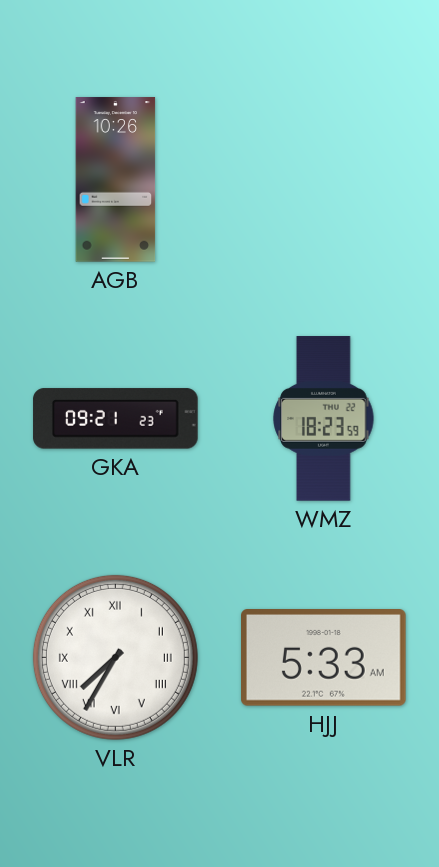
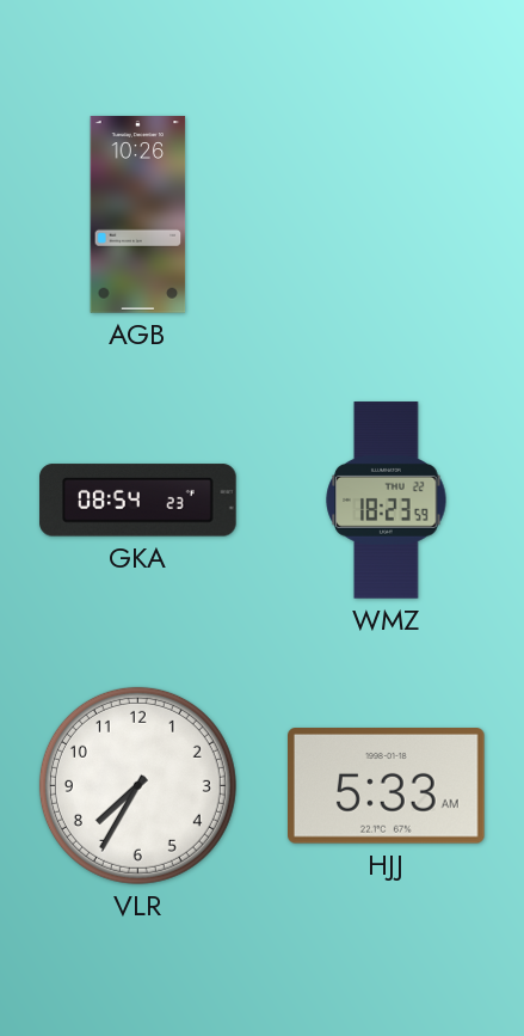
GKA: 09:21 -> 08:54
VLR numerals: Roman -> Arabic
